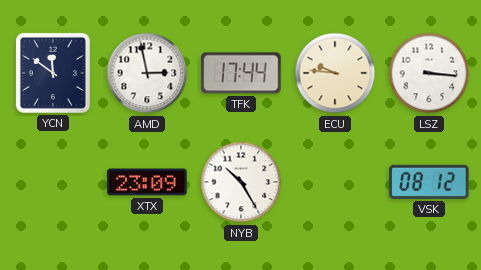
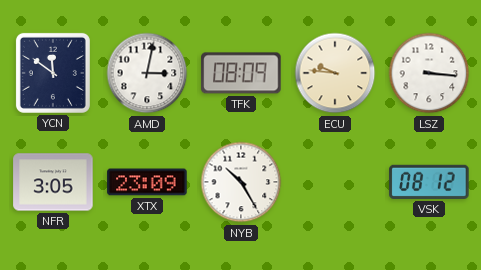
AMD: 2:58 -> 3:02
TFK: 17:44 -> 08:09
NFR: none -> 3:05
